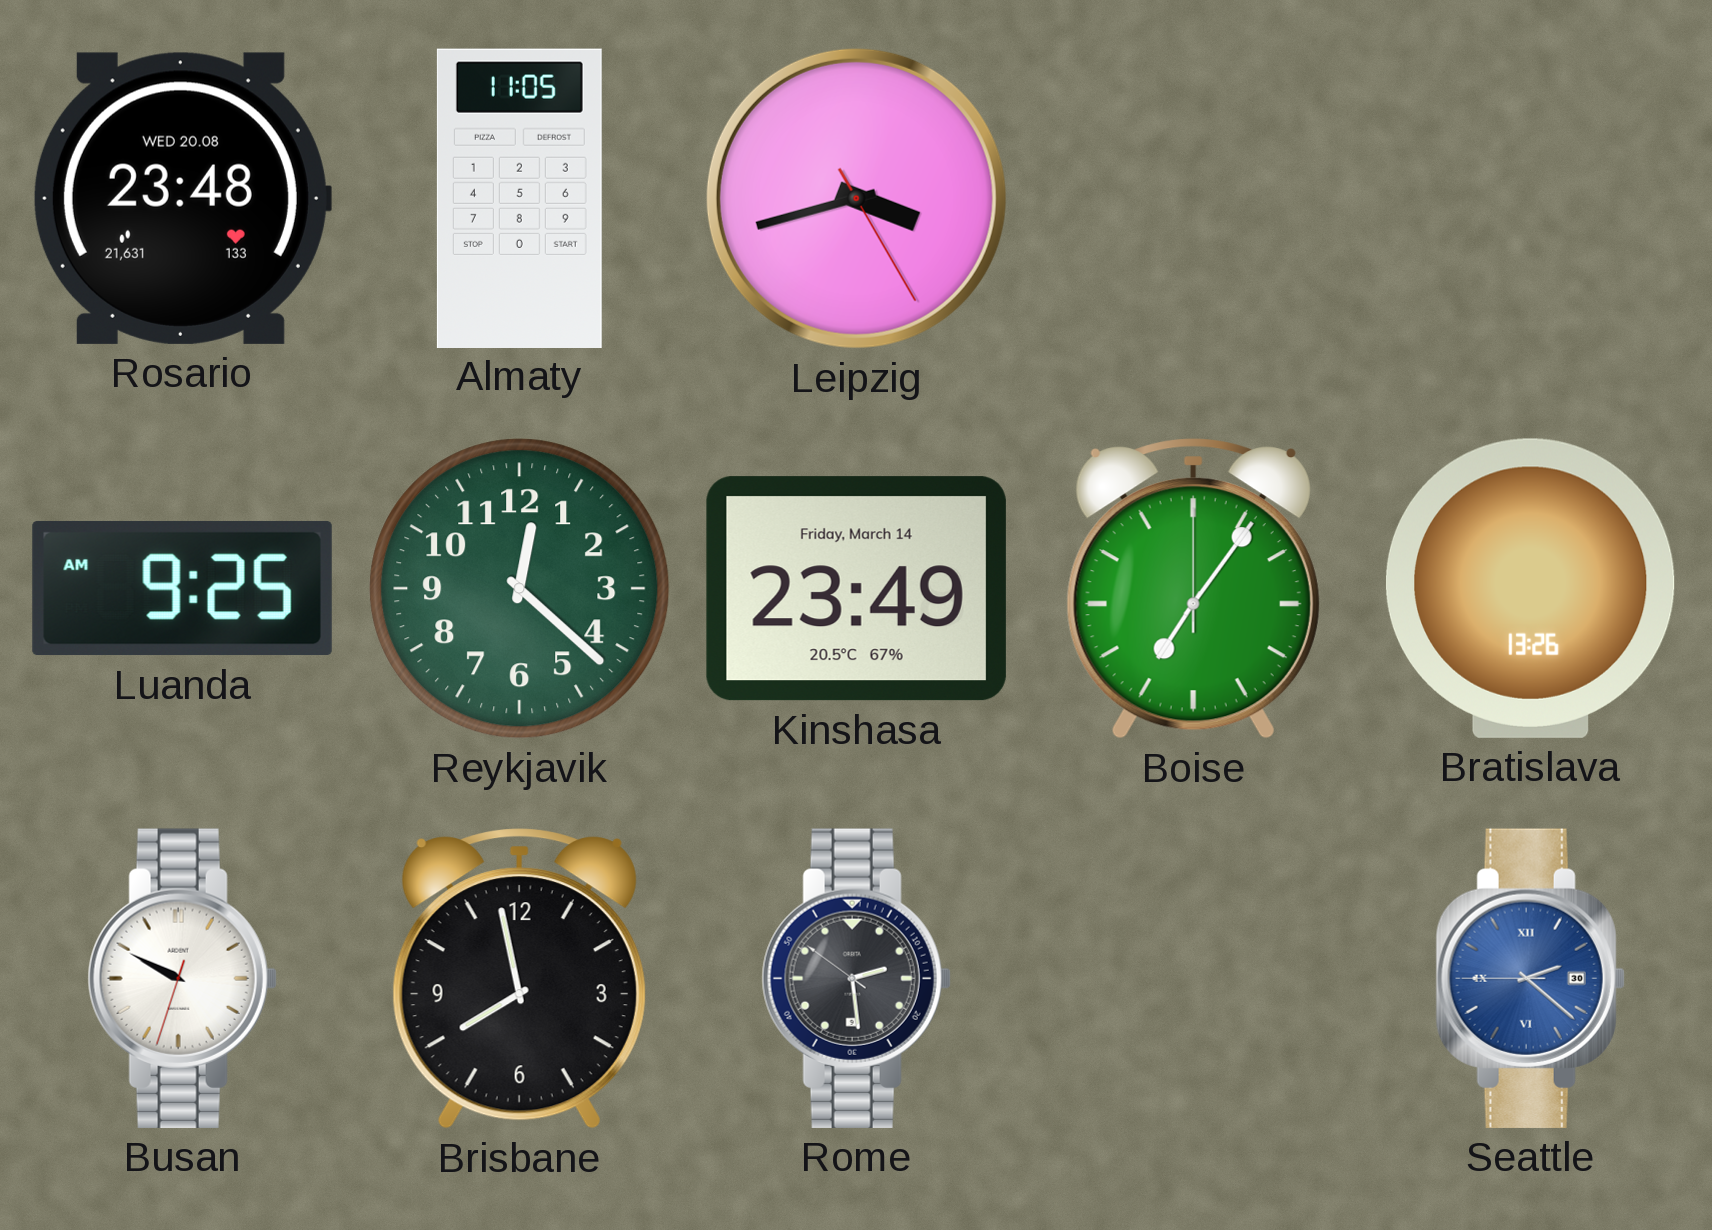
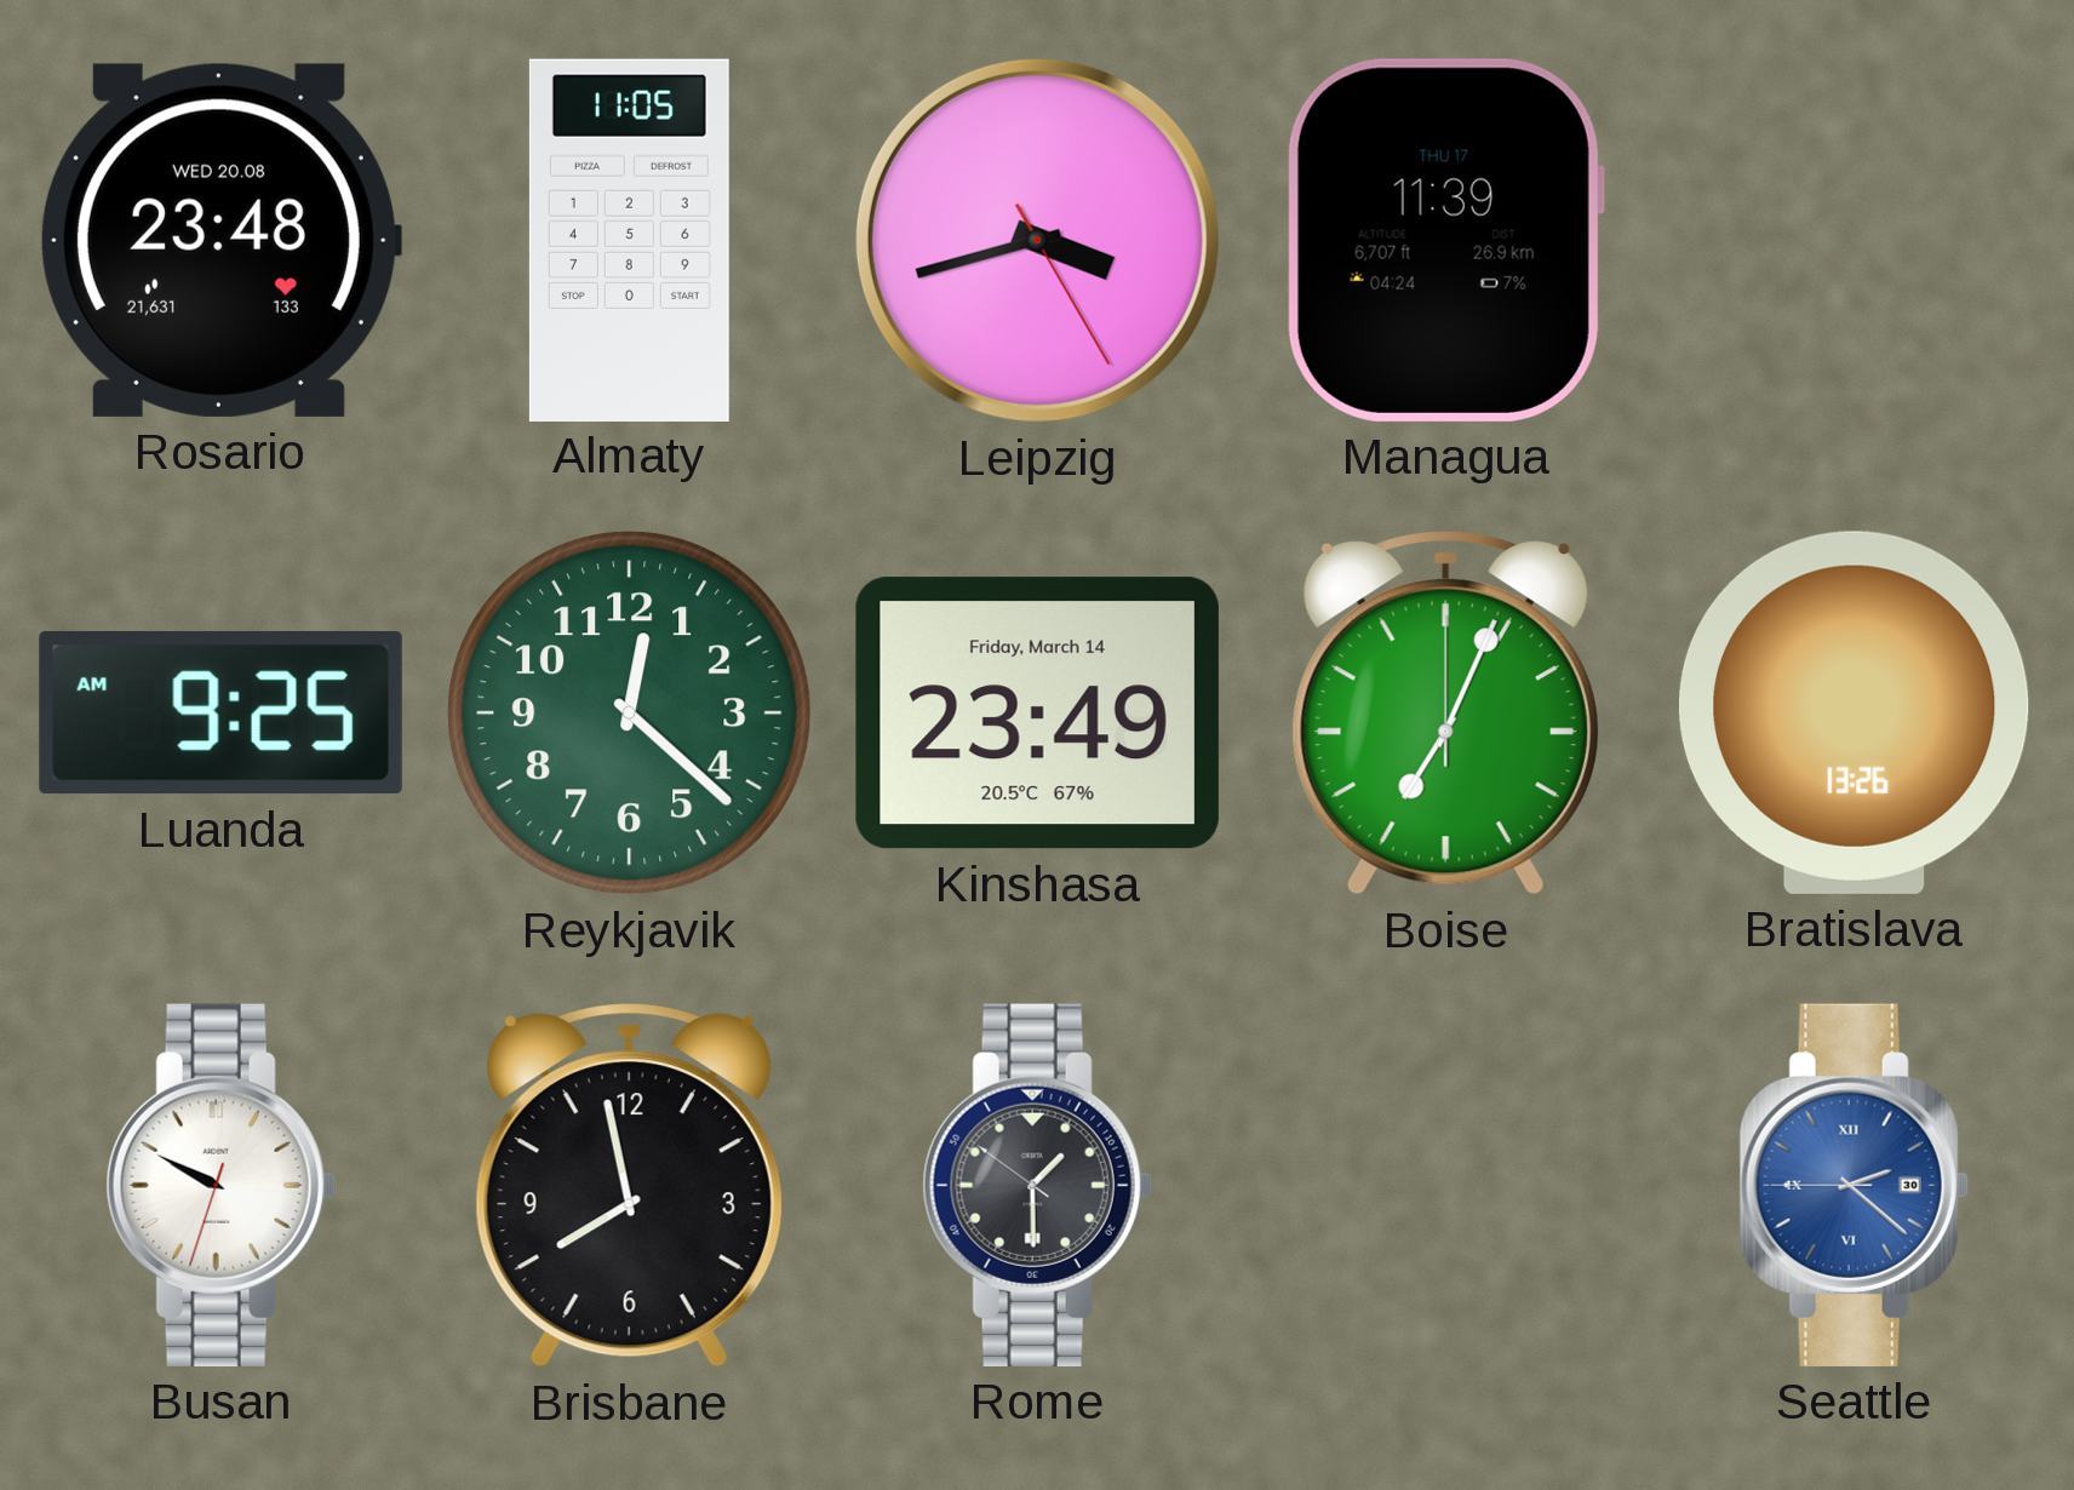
Managua: none -> 11:39
Boise: 7:06 -> 7:04
Rome: 2:28 -> 1:29
